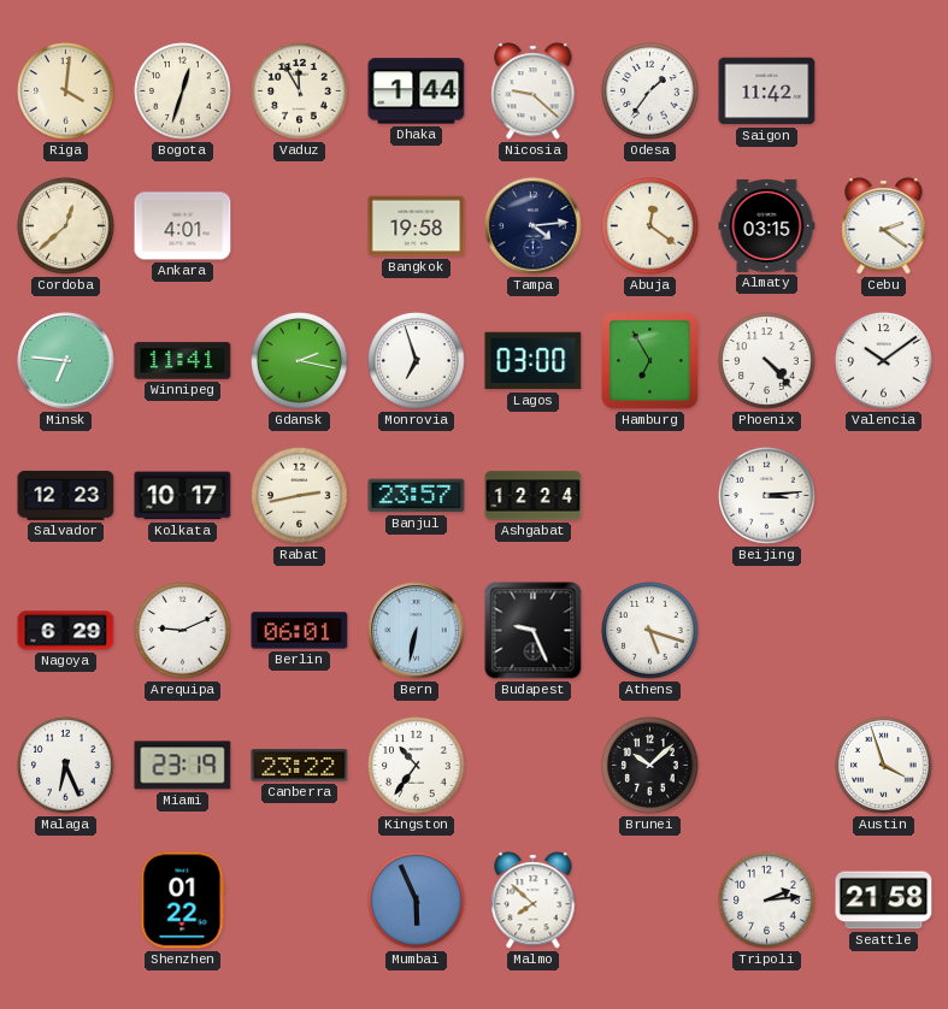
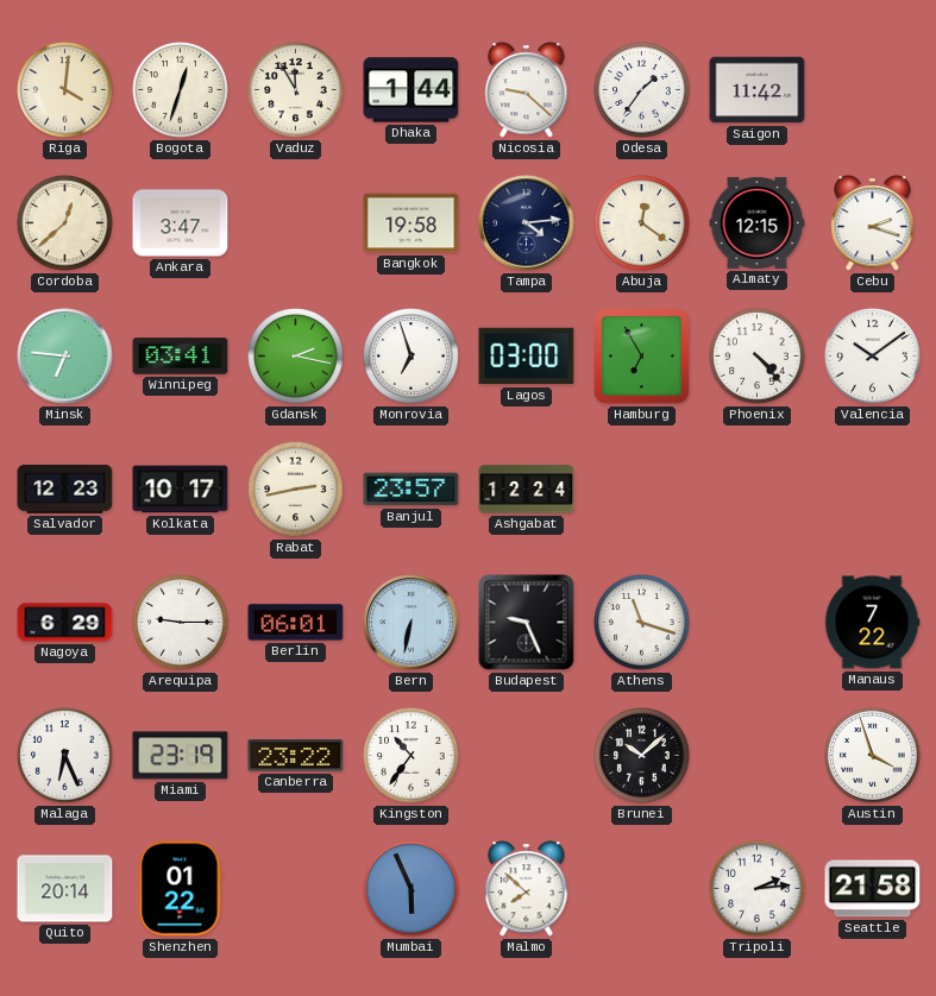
Ankara: 4:01 -> 3:47
Almaty: 03:15 -> 12:15
Cebu: 2:21 -> 2:18
Winnipeg: 11:41 -> 03:41
Beijing: 3:14 -> none
Arequipa: 9:11 -> 9:15
Athens: 5:18 -> 11:18
Manaus: none -> 7:22
Quito: none -> 20:14
